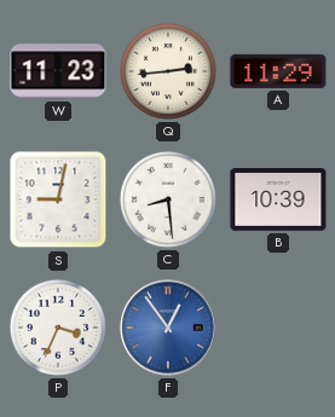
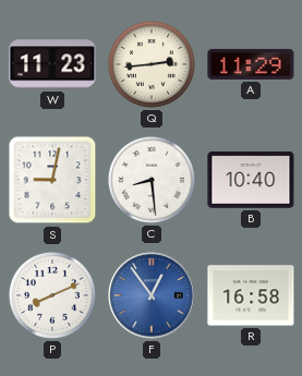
B: 10:39 -> 10:40
P: 3:34 -> 8:11
R: none -> 16:58
